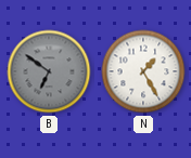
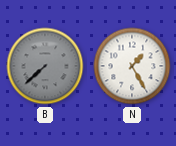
B: 6:51 -> 7:38
